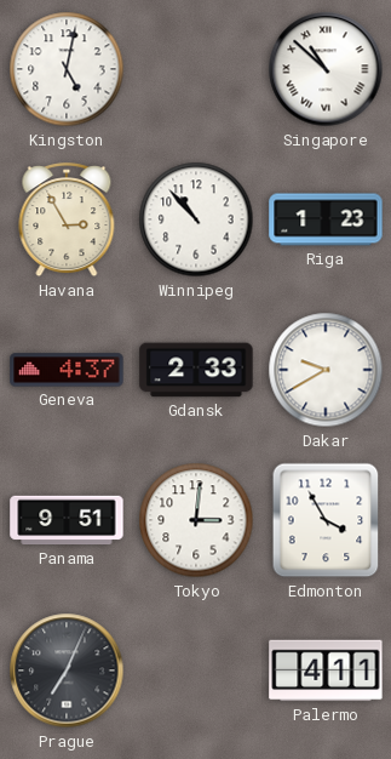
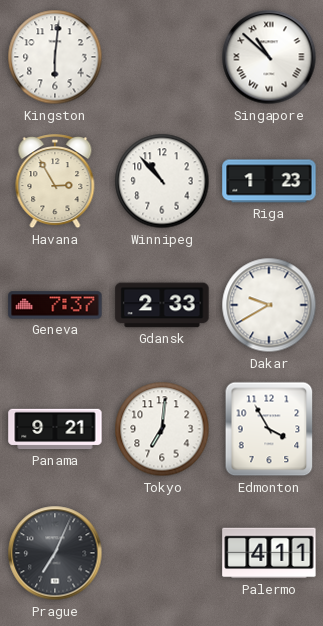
Kingston: 5:02 -> 6:01
Geneva: 4:37 -> 7:37
Panama: 9:51 -> 9:21
Tokyo: 3:01 -> 7:01
